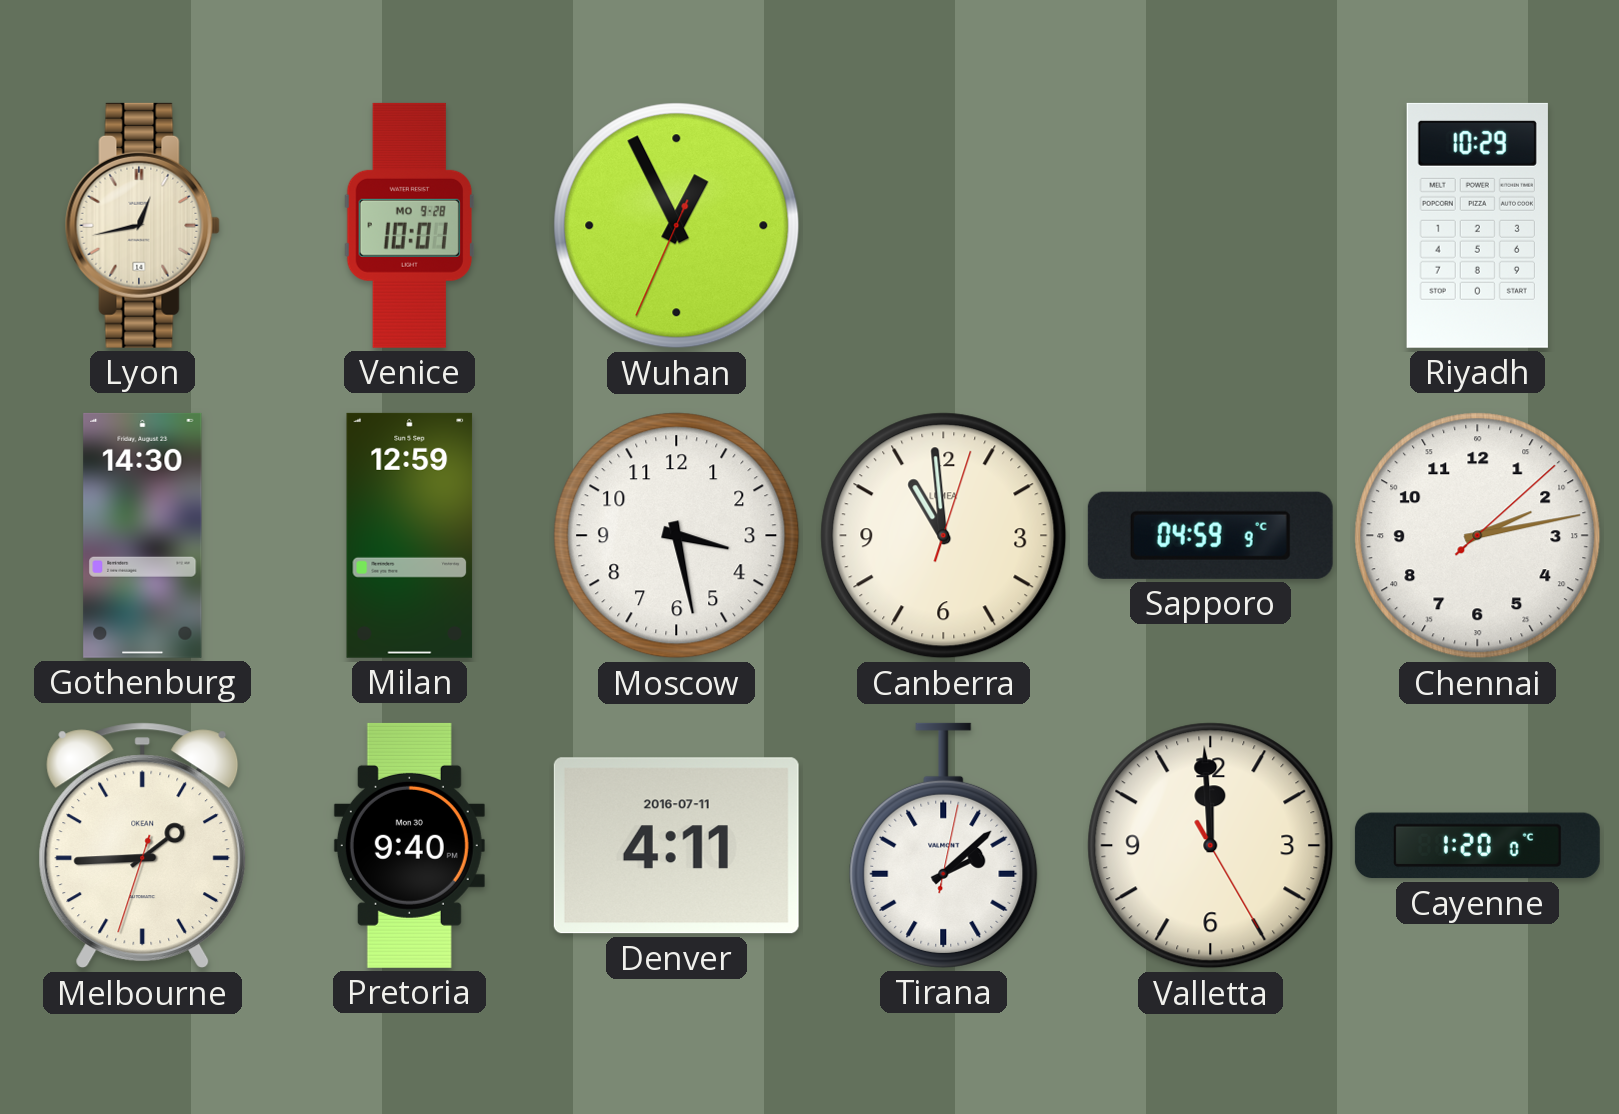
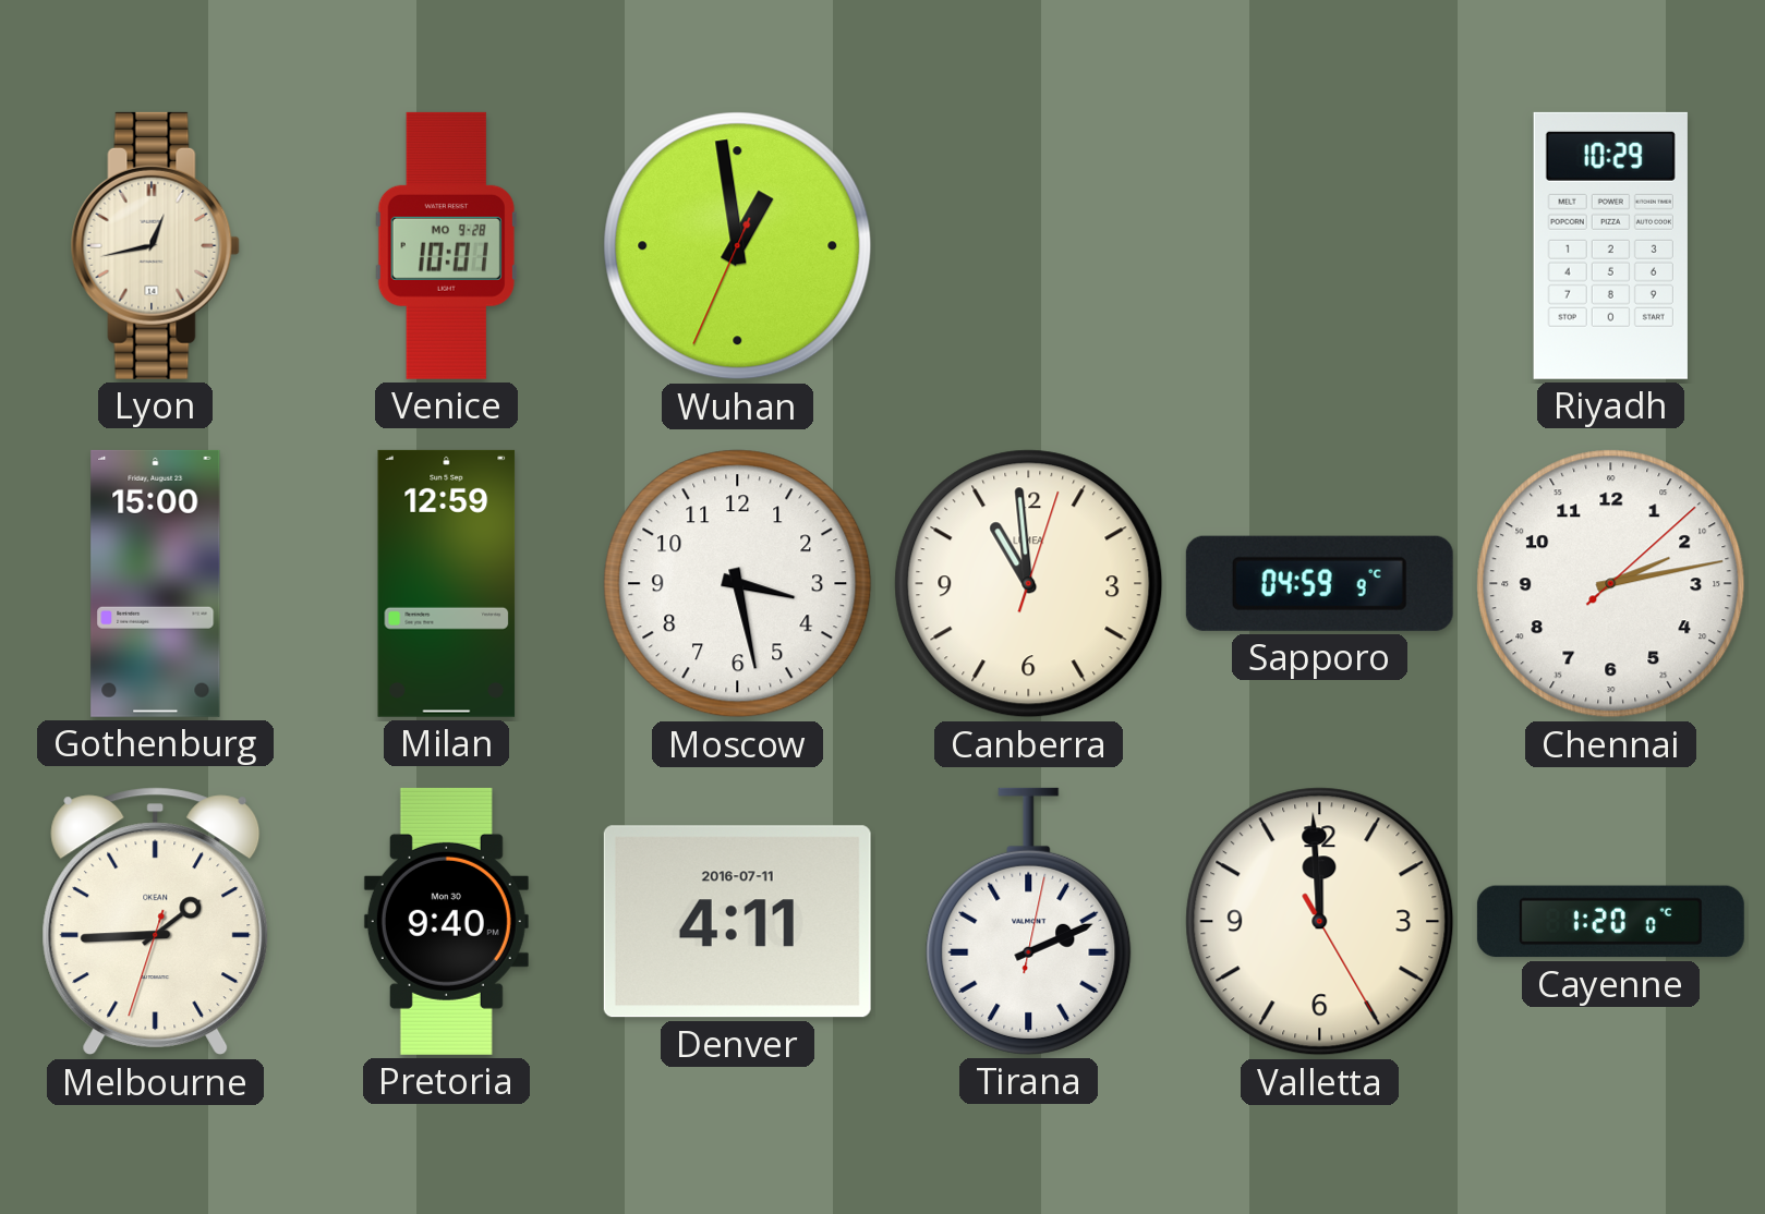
Wuhan: 12:55 -> 12:58
Gothenburg: 14:30 -> 15:00
Tirana: 2:08 -> 2:11
